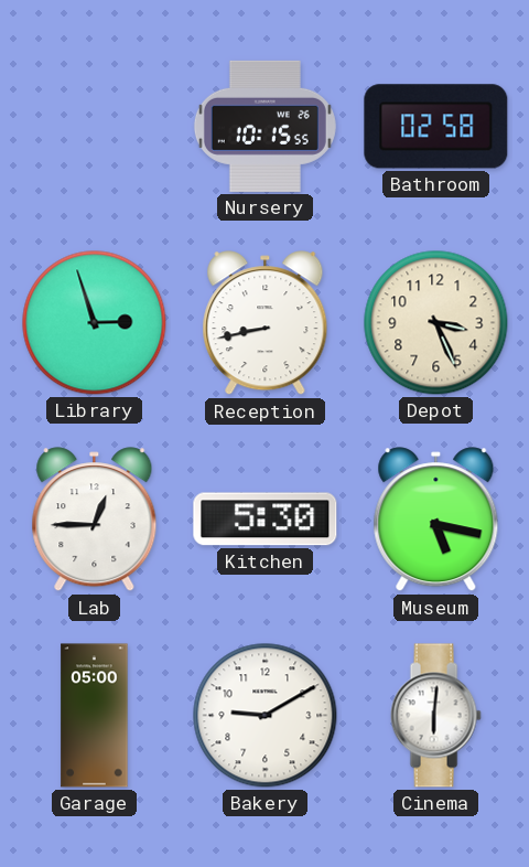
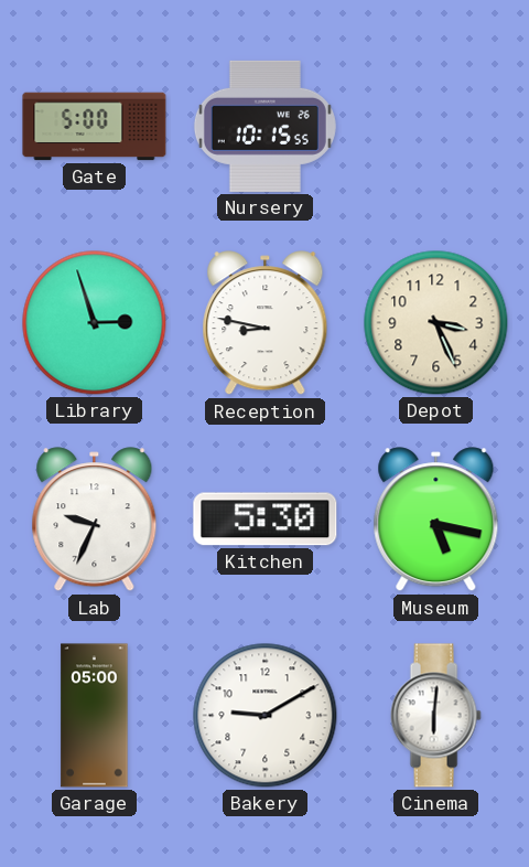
Gate: none -> 5:00
Bathroom: 02:58 -> none
Reception: 8:43 -> 8:47
Lab: 12:45 -> 9:34
